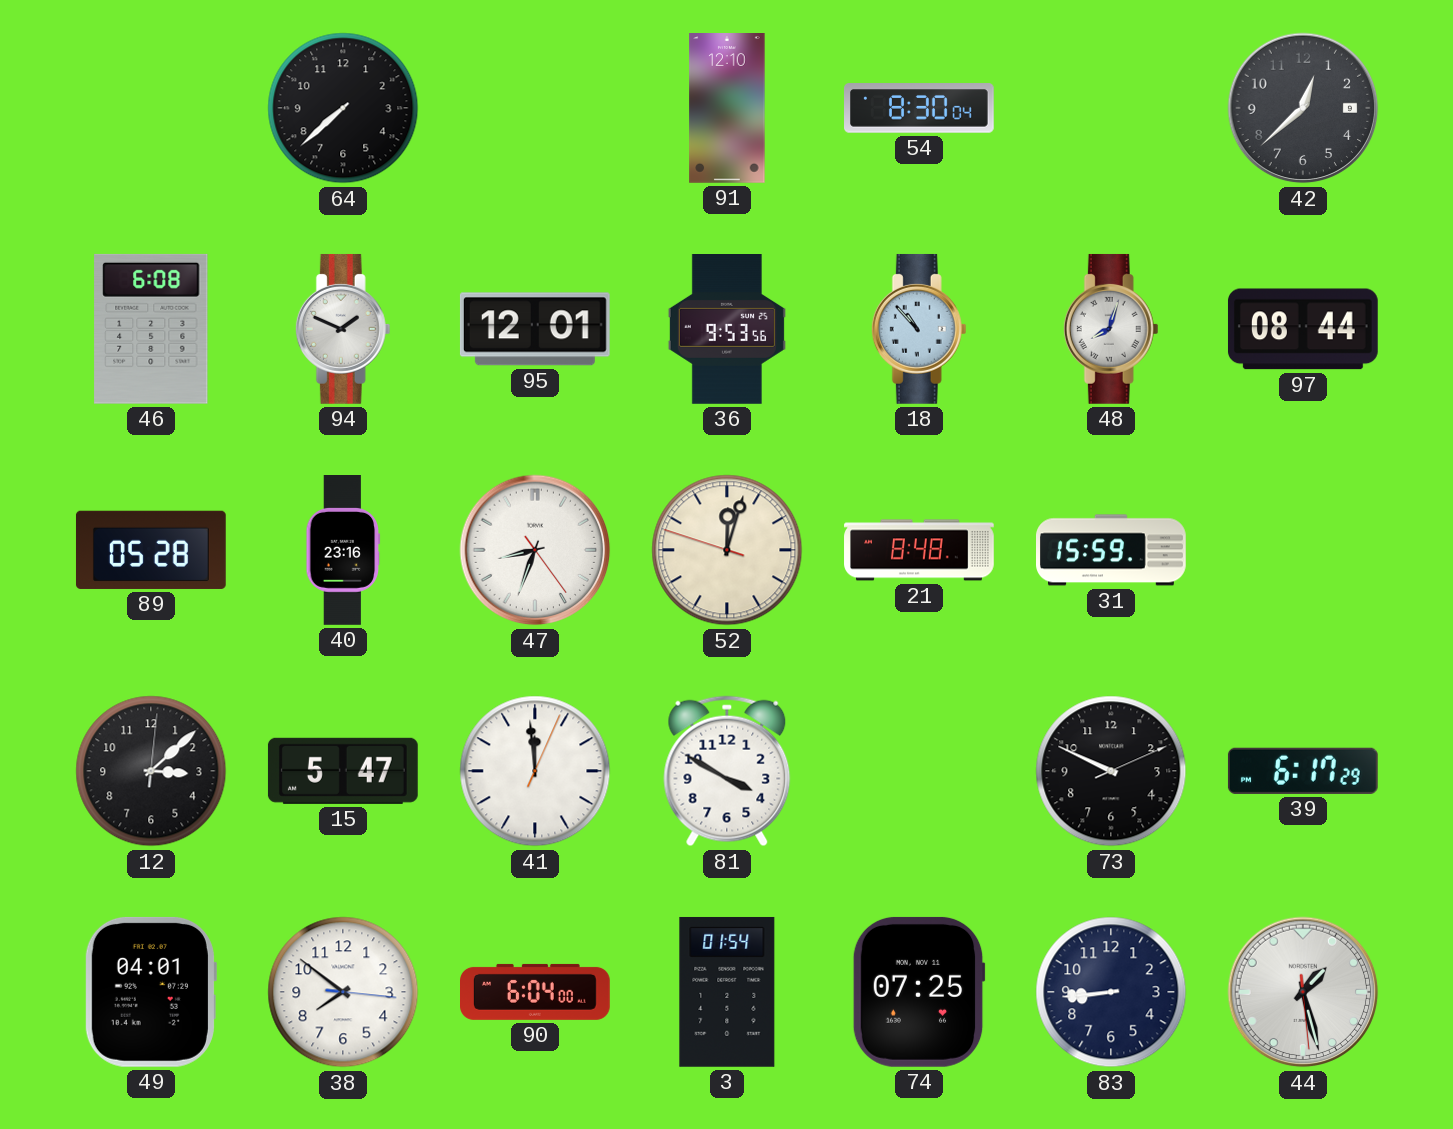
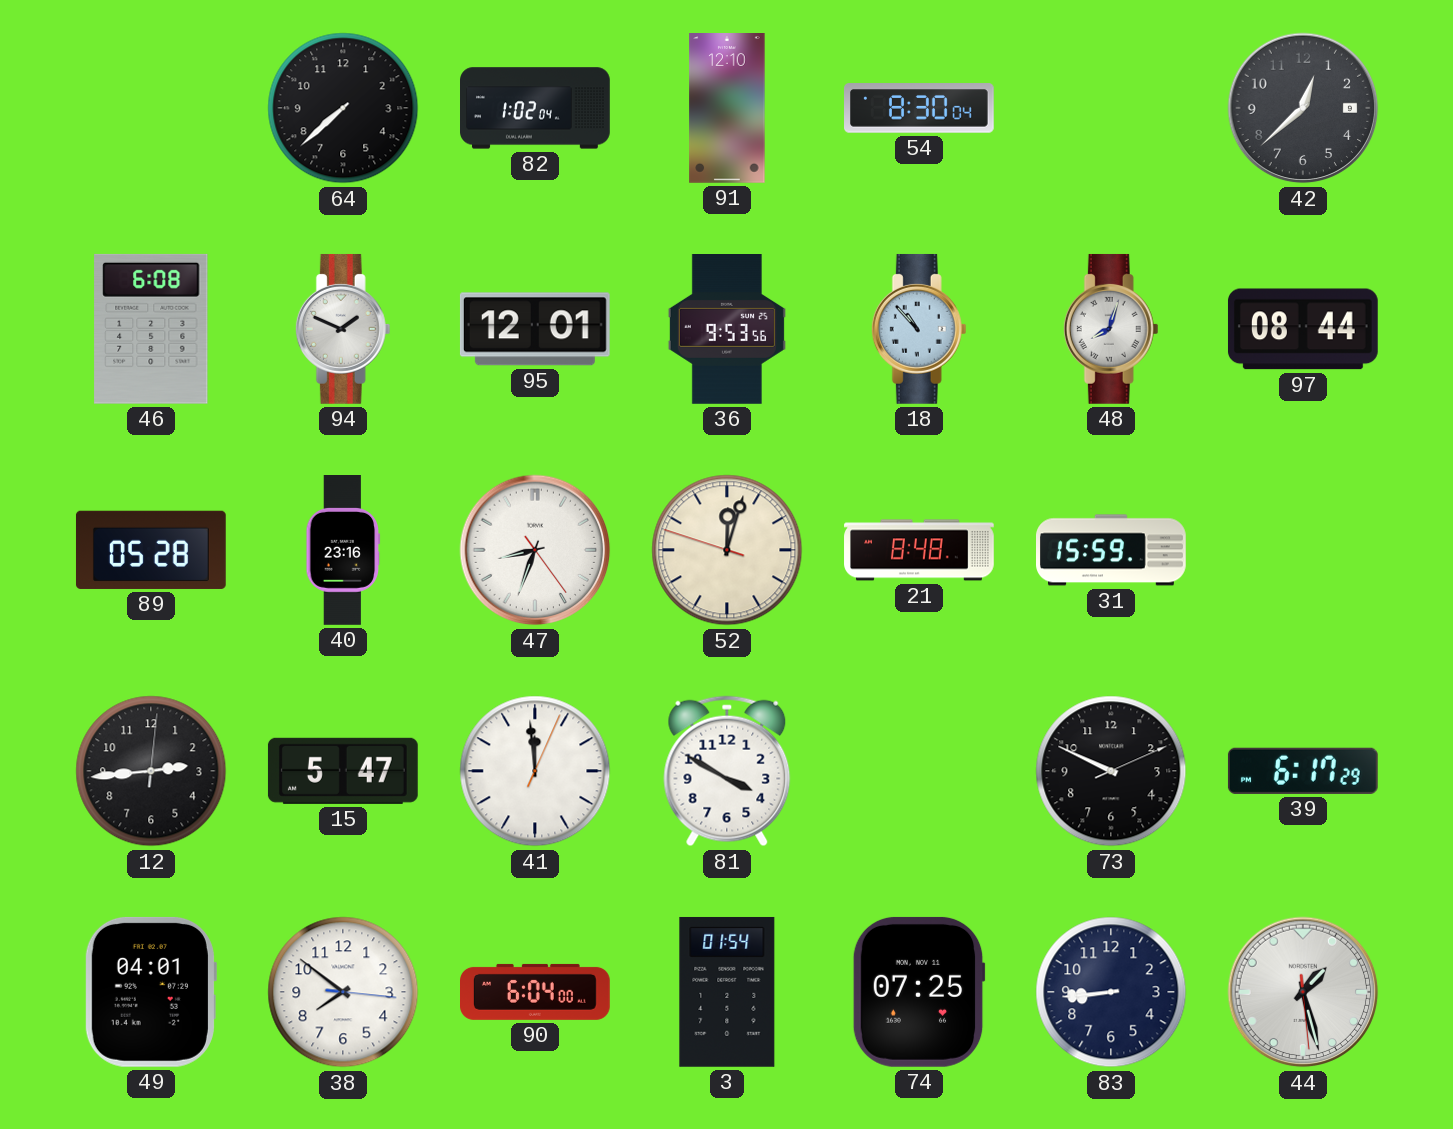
82: none -> 1:02
12: 3:08 -> 2:44
